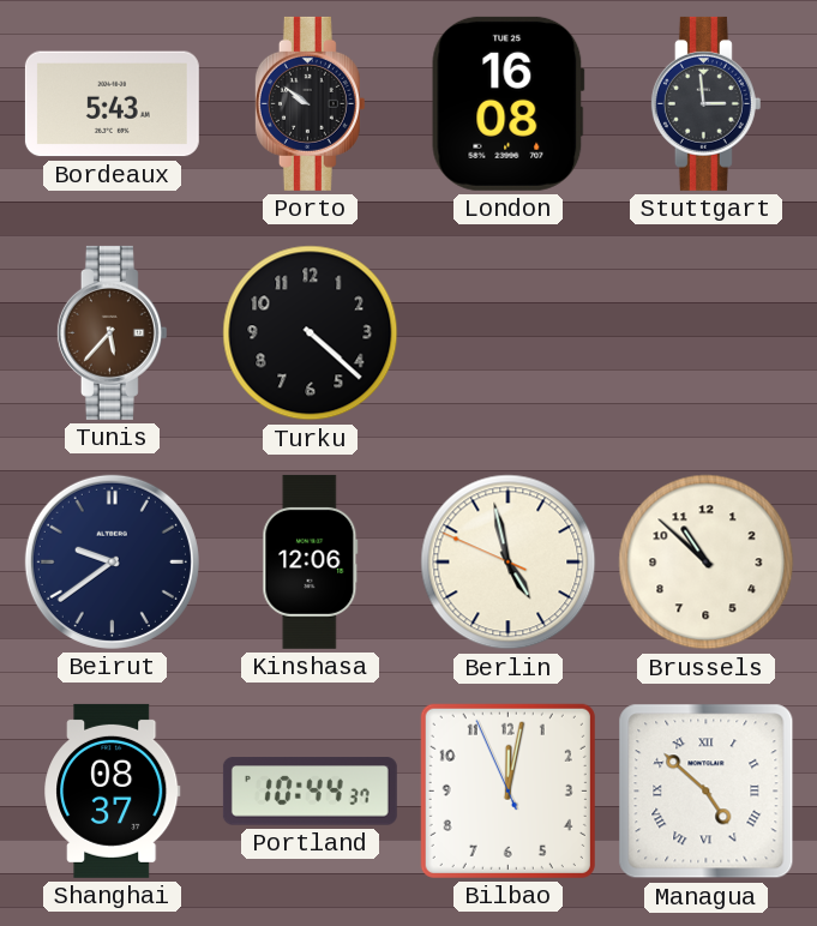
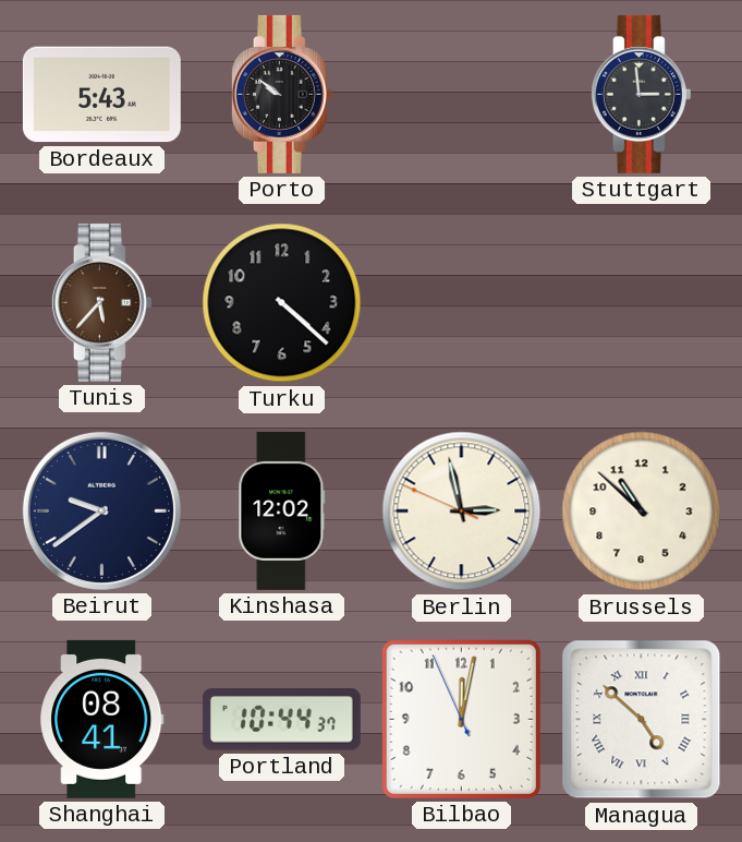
London: 16:08 -> none
Kinshasa: 12:06 -> 12:02
Berlin: 4:57 -> 2:57
Shanghai: 08:37 -> 08:41
